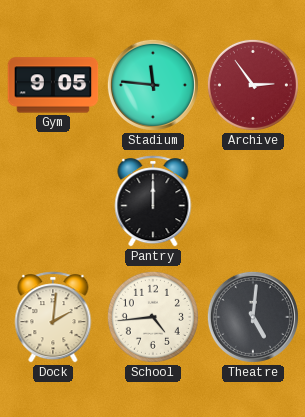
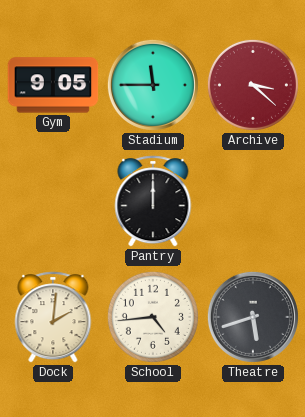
Stadium: 11:46 -> 11:45
Archive: 2:54 -> 3:22
Theatre: 5:01 -> 5:42
